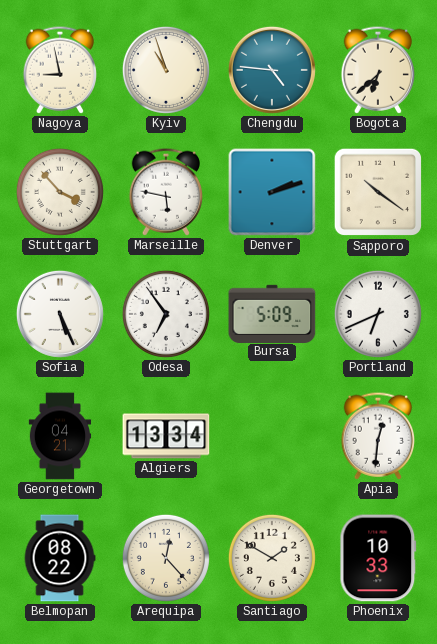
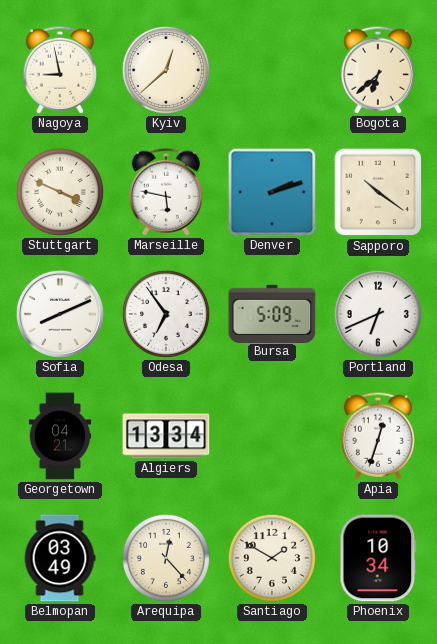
Kyiv: 10:57 -> 12:38
Chengdu: 4:46 -> none
Stuttgart: 3:53 -> 3:49
Sofia: 5:26 -> 8:11
Apia: 12:31 -> 12:33
Belmopan: 08:22 -> 03:49
Phoenix: 10:33 -> 10:34
